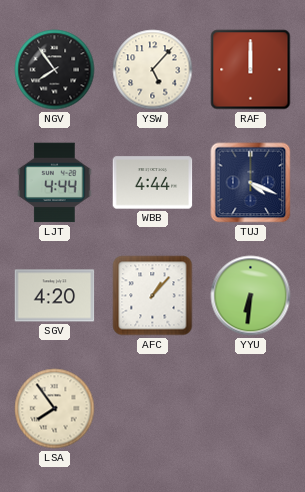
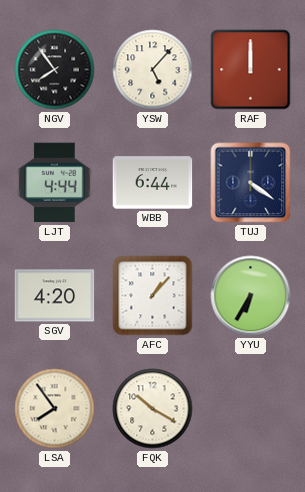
WBB: 4:44 -> 6:44
TUJ: 4:19 -> 4:21
YYU: 6:31 -> 6:35
FQK: none -> 10:20
